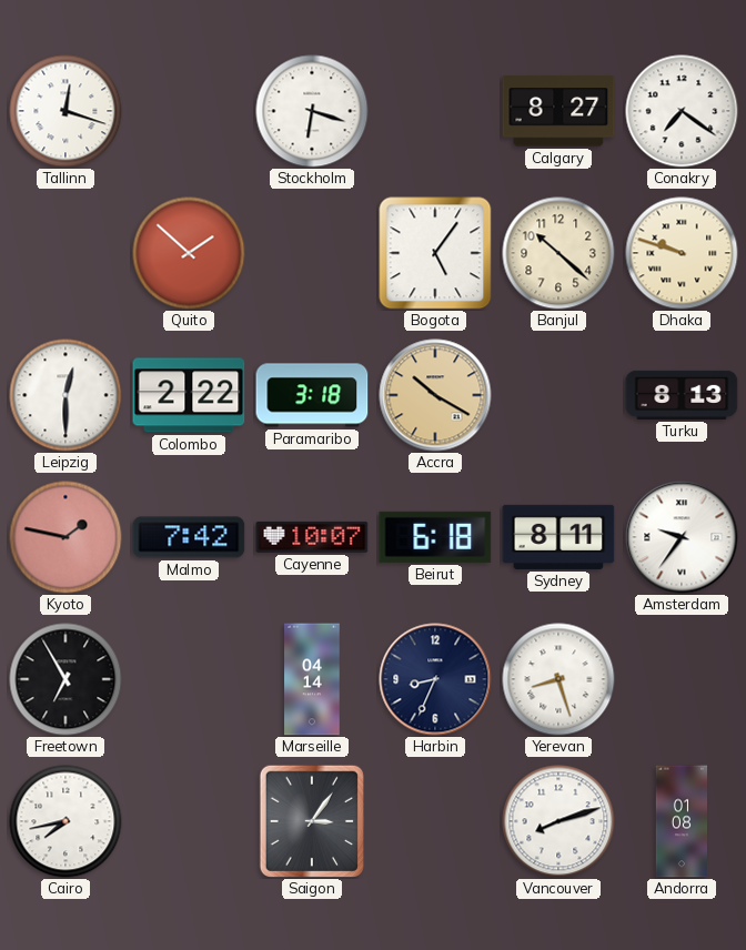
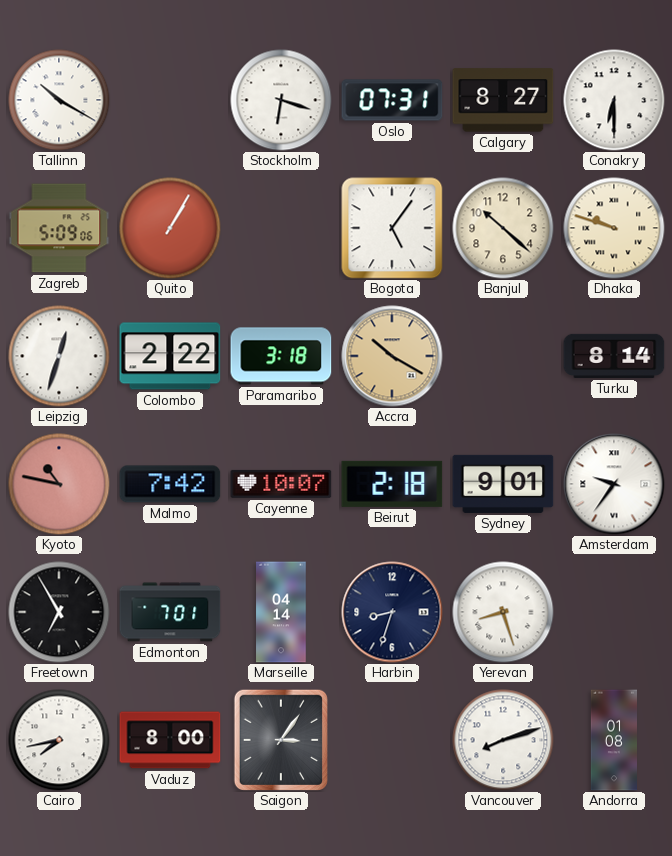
Tallinn: 12:18 -> 10:20
Oslo: none -> 07:31
Conakry: 7:21 -> 6:30
Zagreb: none -> 5:09
Quito: 1:52 -> 1:05
Leipzig: 12:30 -> 12:33
Turku: 8:13 -> 8:14
Kyoto: 1:47 -> 10:47
Beirut: 6:18 -> 2:18
Sydney: 8:11 -> 9:01
Edmonton: none -> 7:01
Harbin: 8:34 -> 8:33
Vaduz: none -> 8:00
